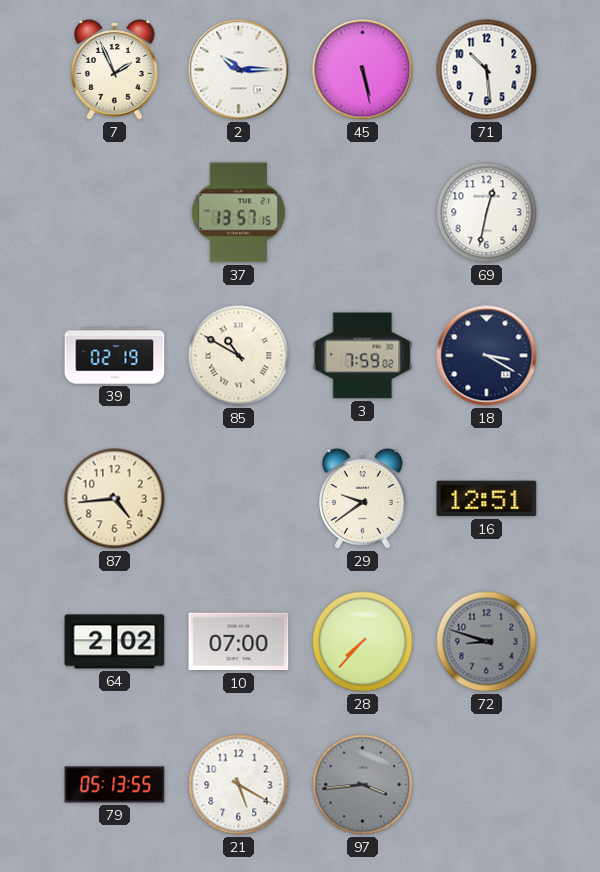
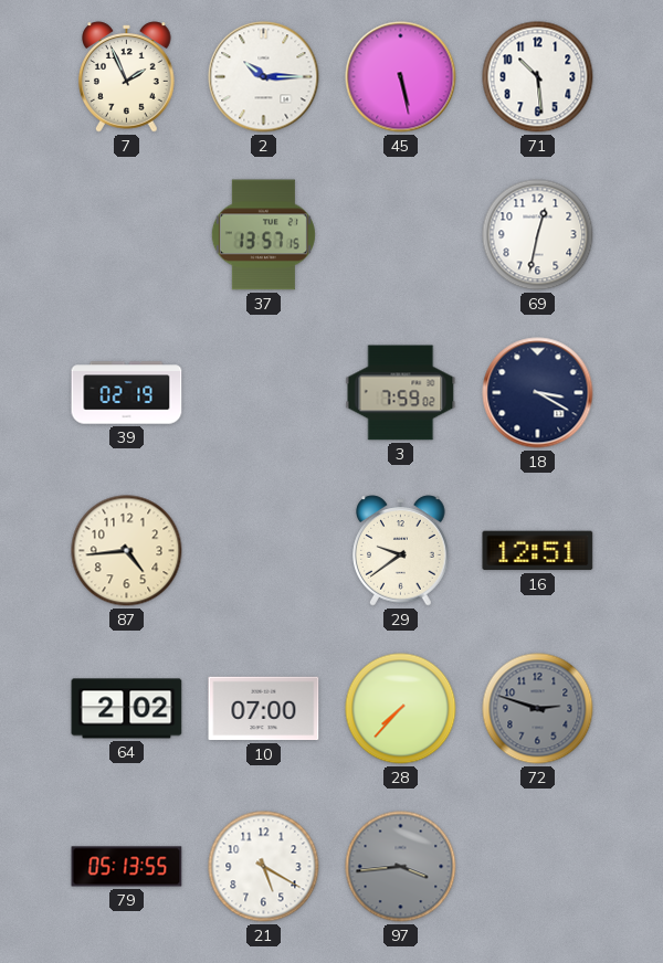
85: 10:50 -> none
72: 8:48 -> 2:48
